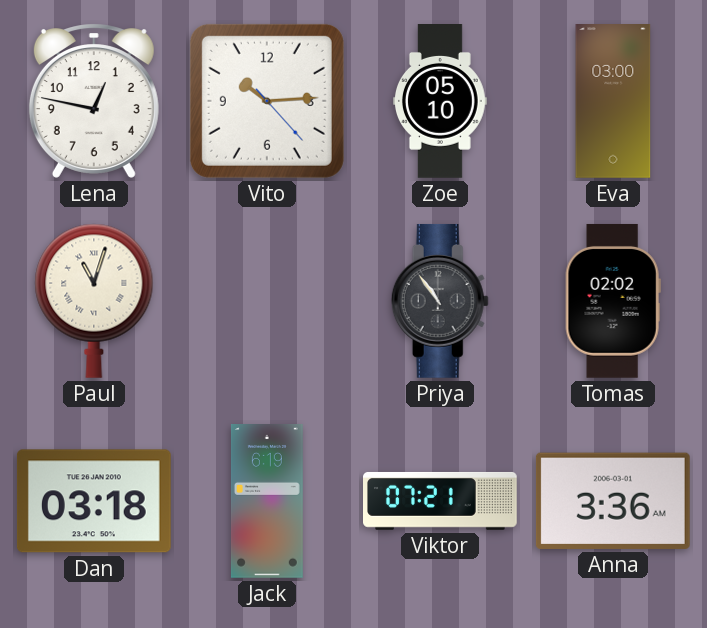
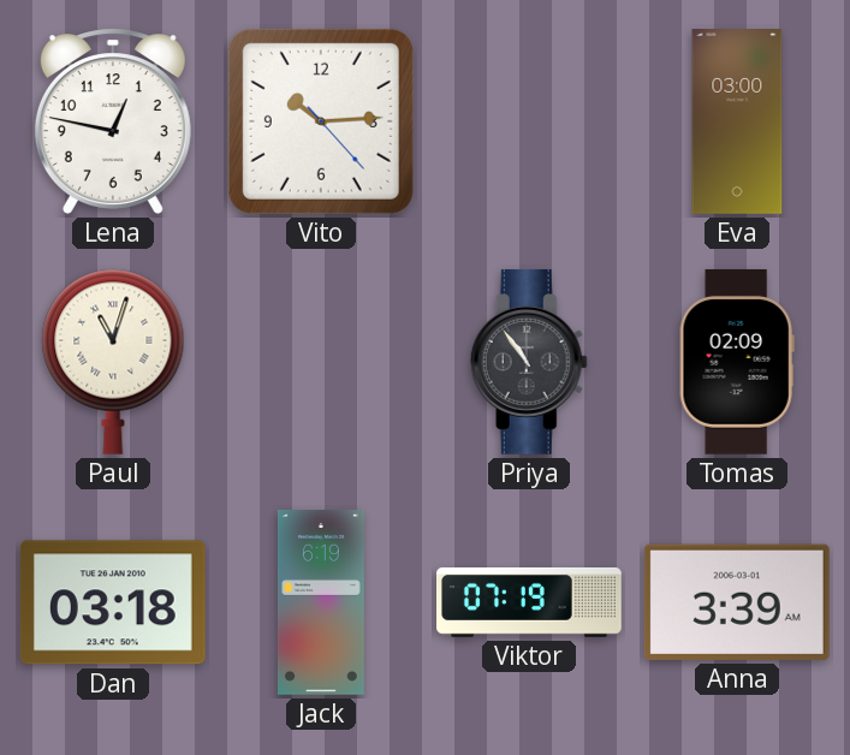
Zoe: 05:10 -> none
Tomas: 02:02 -> 02:09
Viktor: 07:21 -> 07:19
Anna: 3:36 -> 3:39
